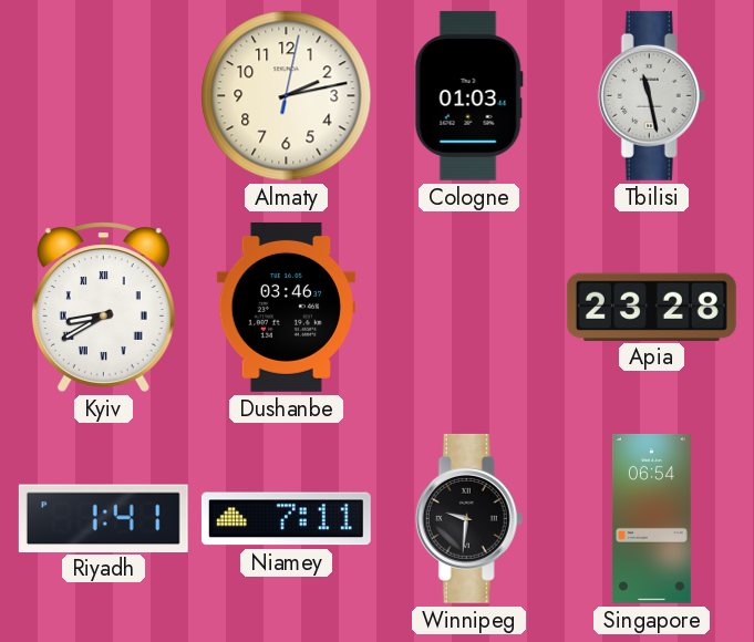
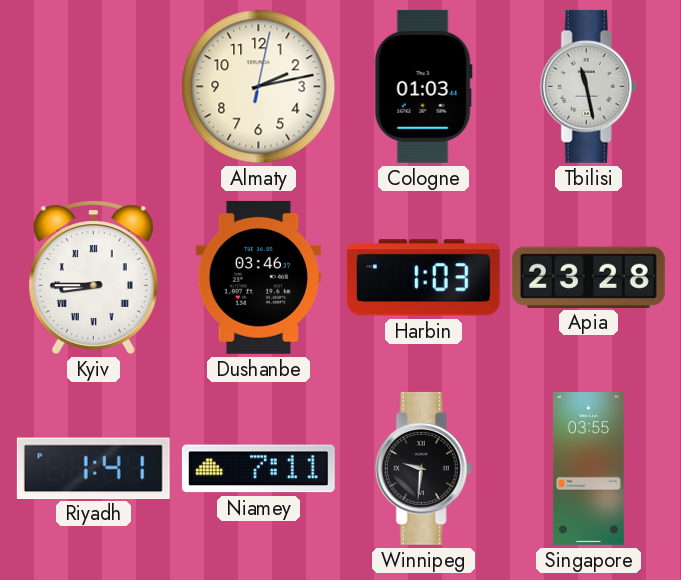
Kyiv: 8:40 -> 8:45
Harbin: none -> 1:03
Singapore: 06:54 -> 03:55
